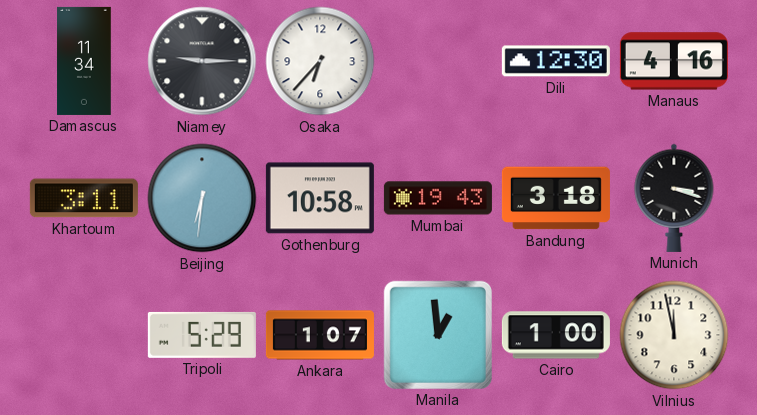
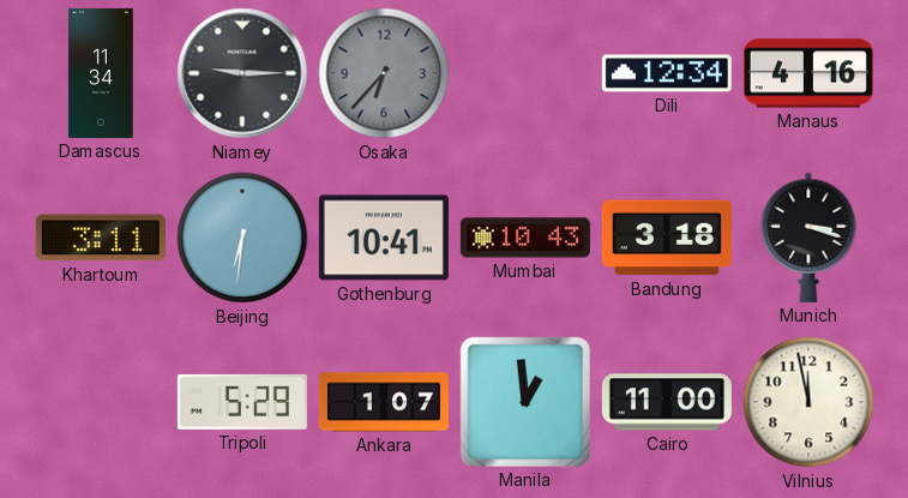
Osaka dial: white -> grey
Dili: 12:30 -> 12:34
Gothenburg: 10:58 -> 10:41
Mumbai: 19:43 -> 10:43
Cairo: 1:00 -> 11:00
